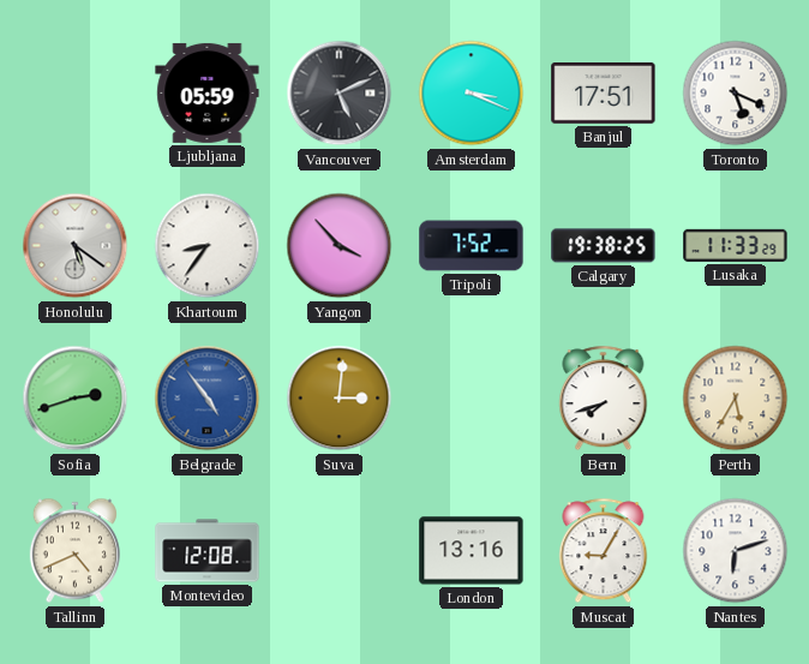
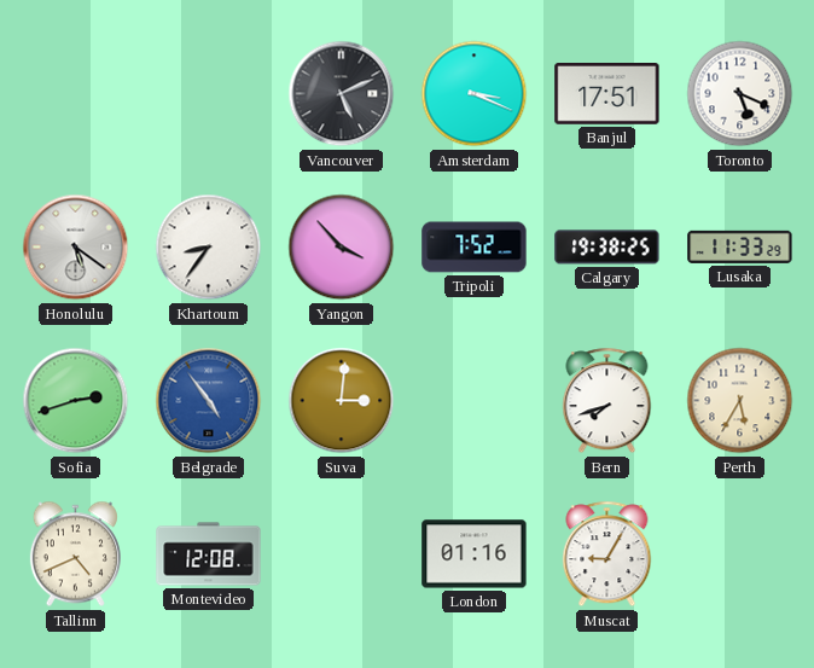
Ljubljana: 05:59 -> none
London: 13:16 -> 01:16
Nantes: 6:12 -> none
